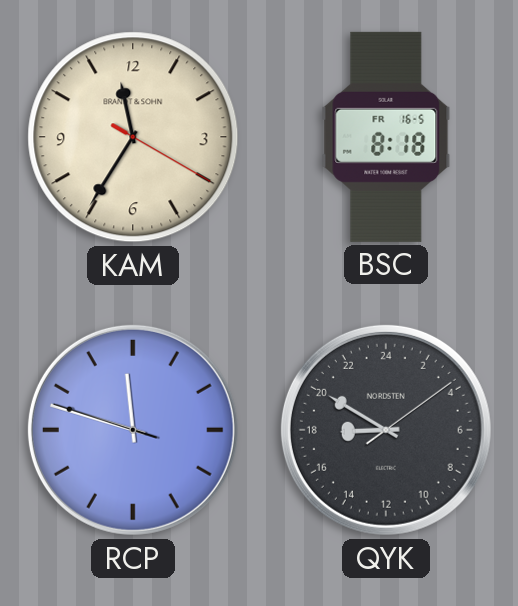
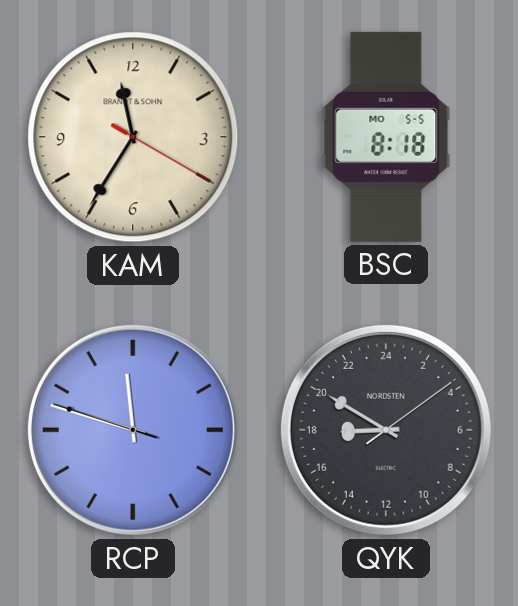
BSC date: FR 16-5 -> MO 5-5
